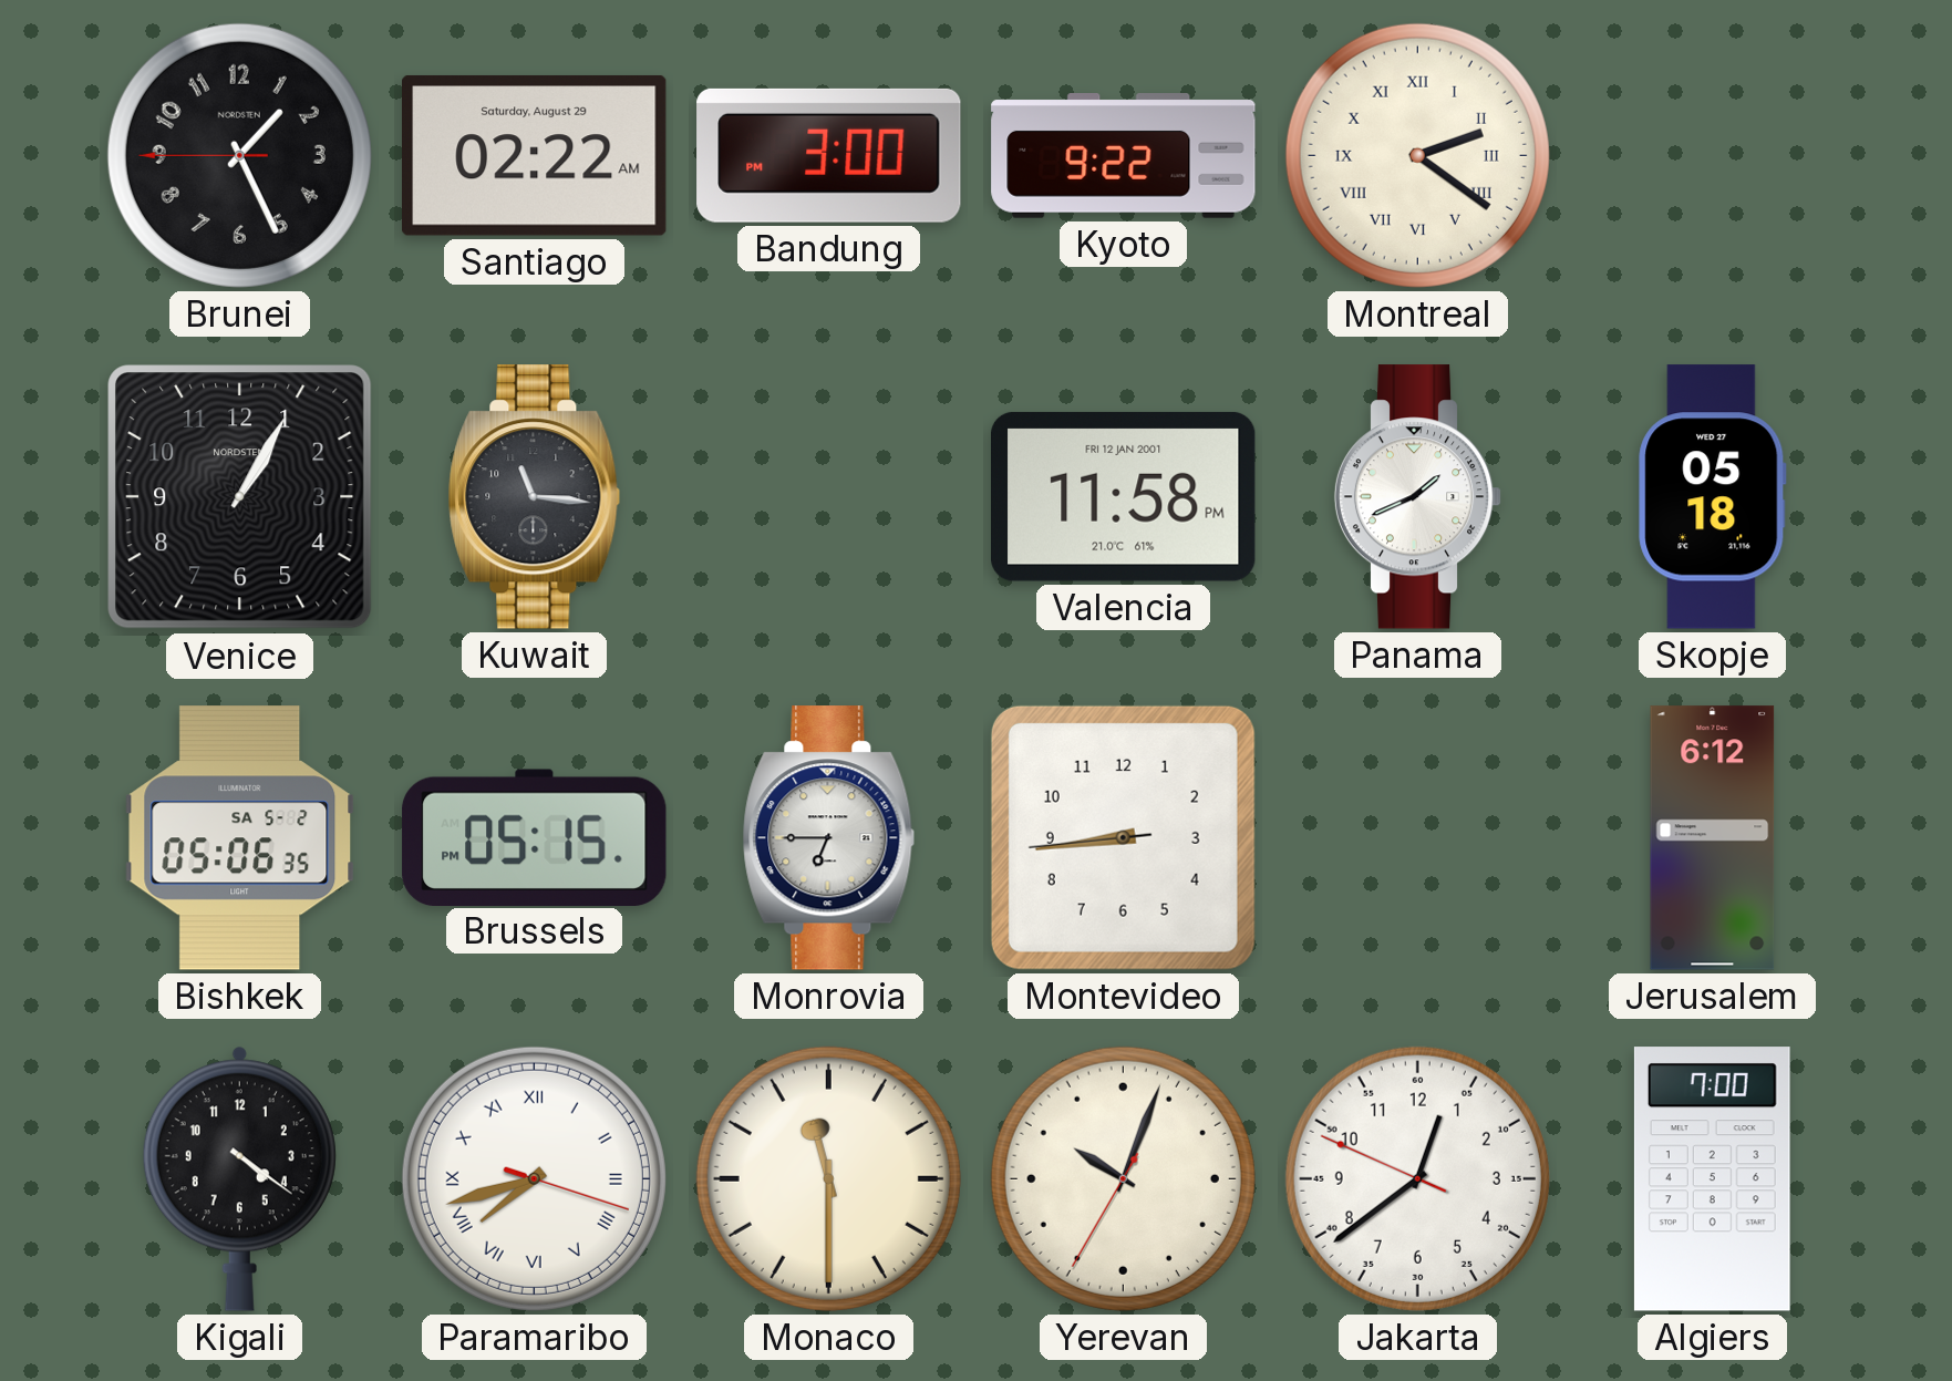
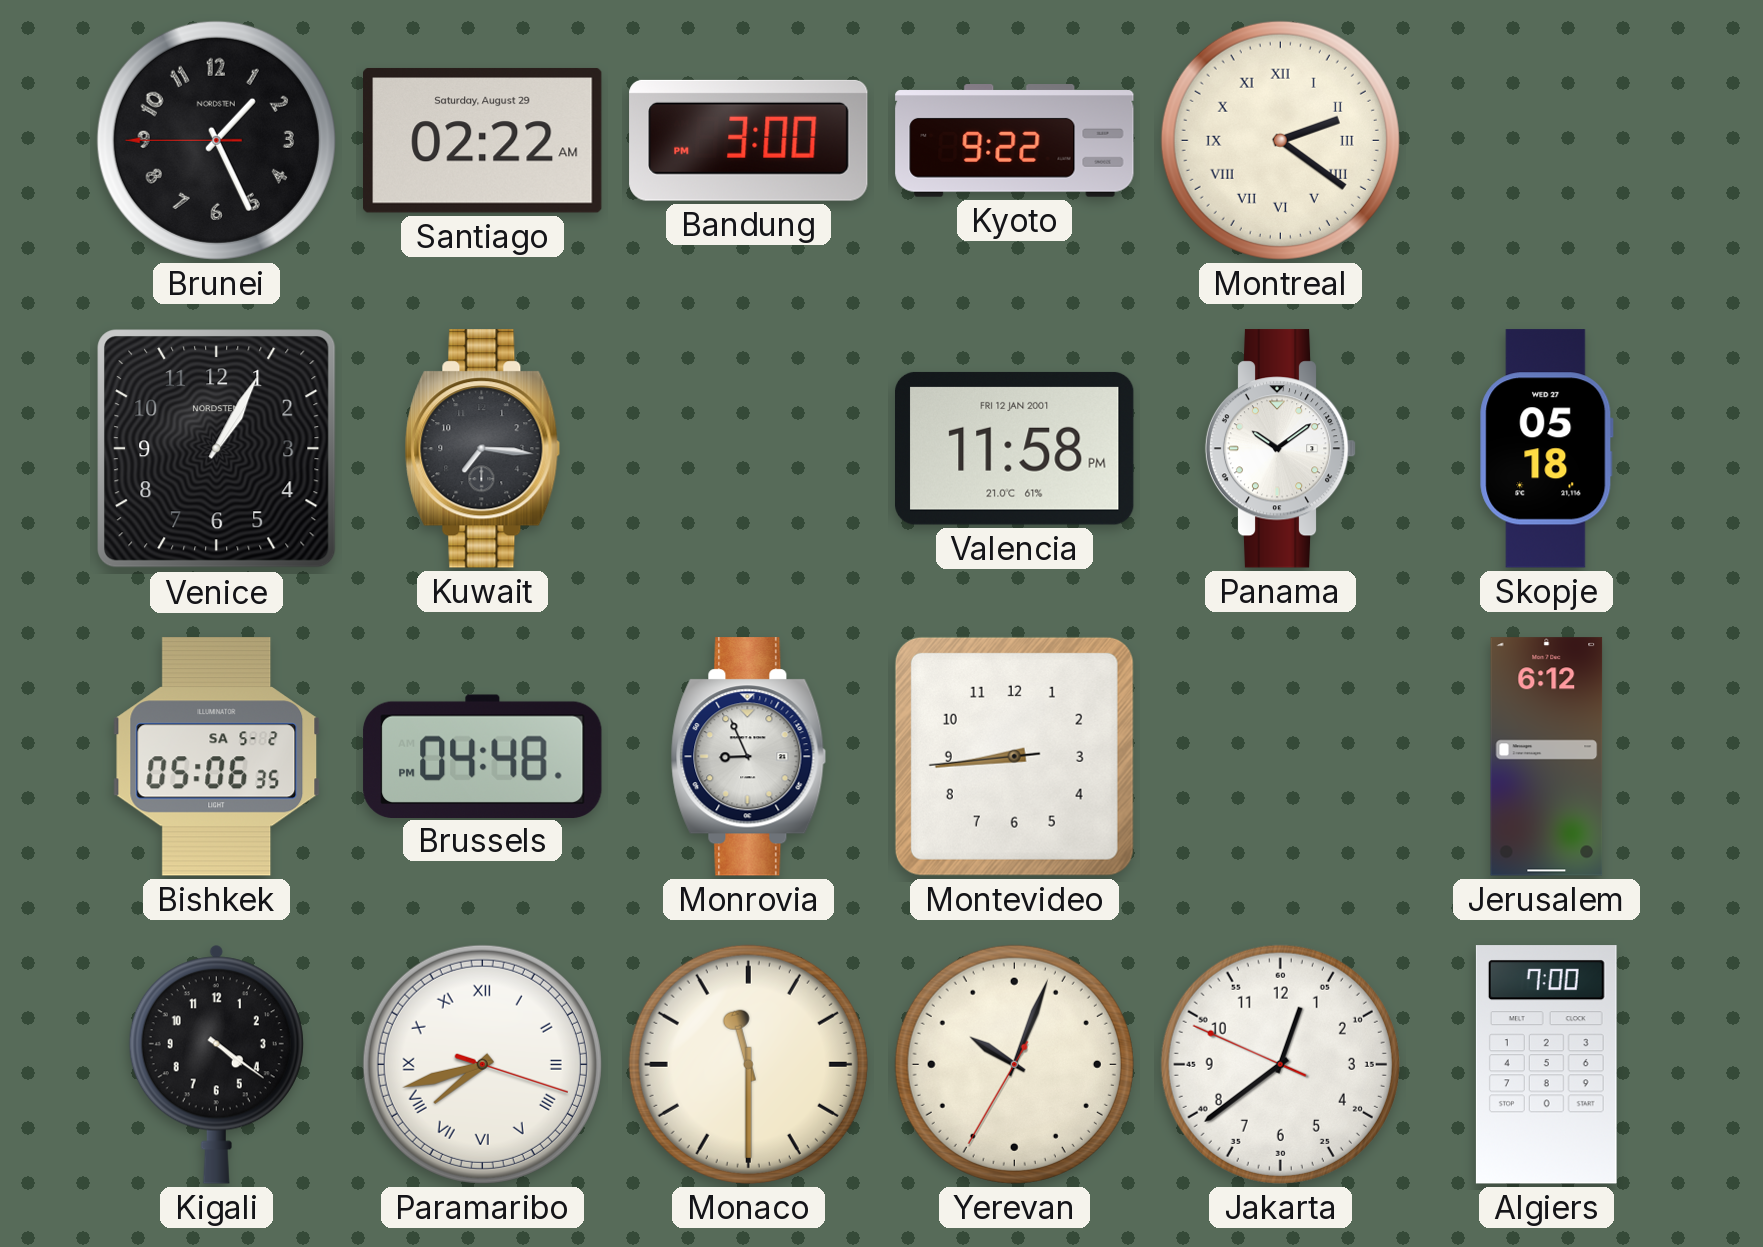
Kuwait: 11:16 -> 7:16
Panama: 1:41 -> 10:09
Brussels: 05:15 -> 04:48
Monrovia: 6:45 -> 8:56
